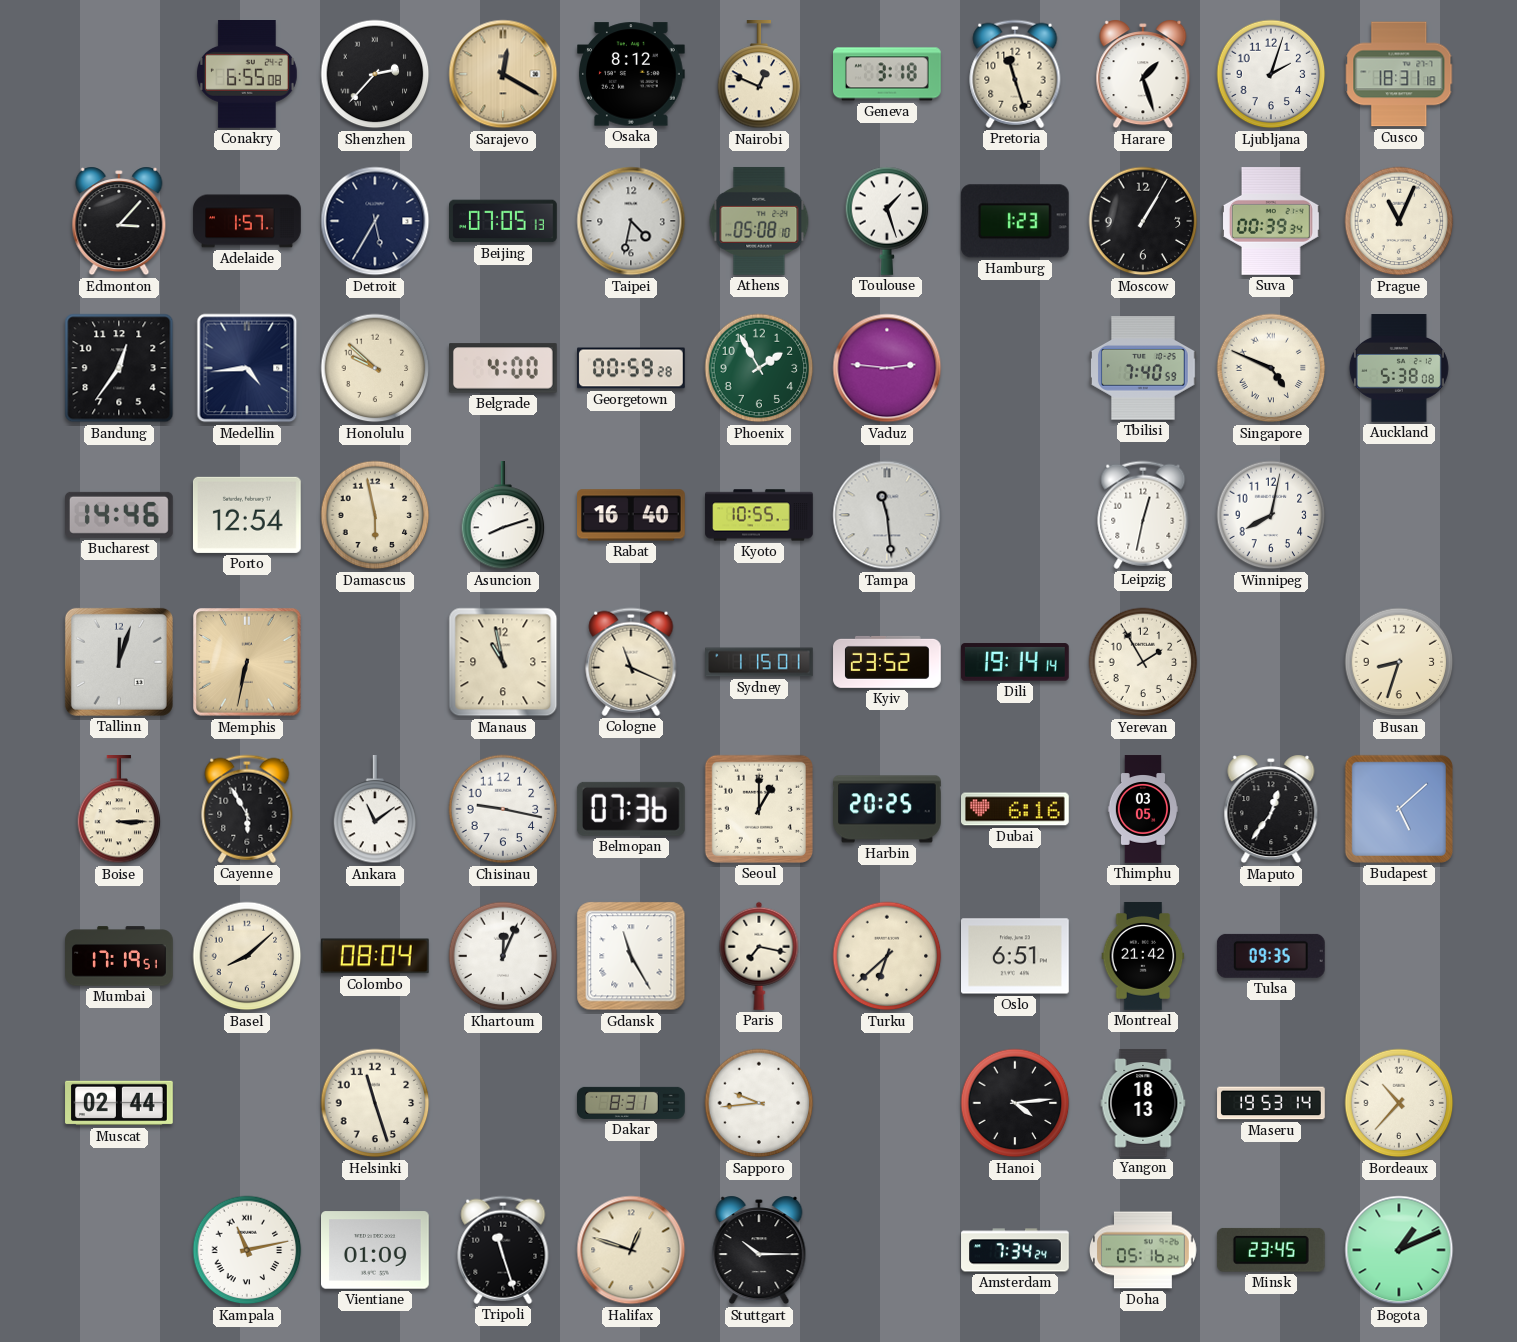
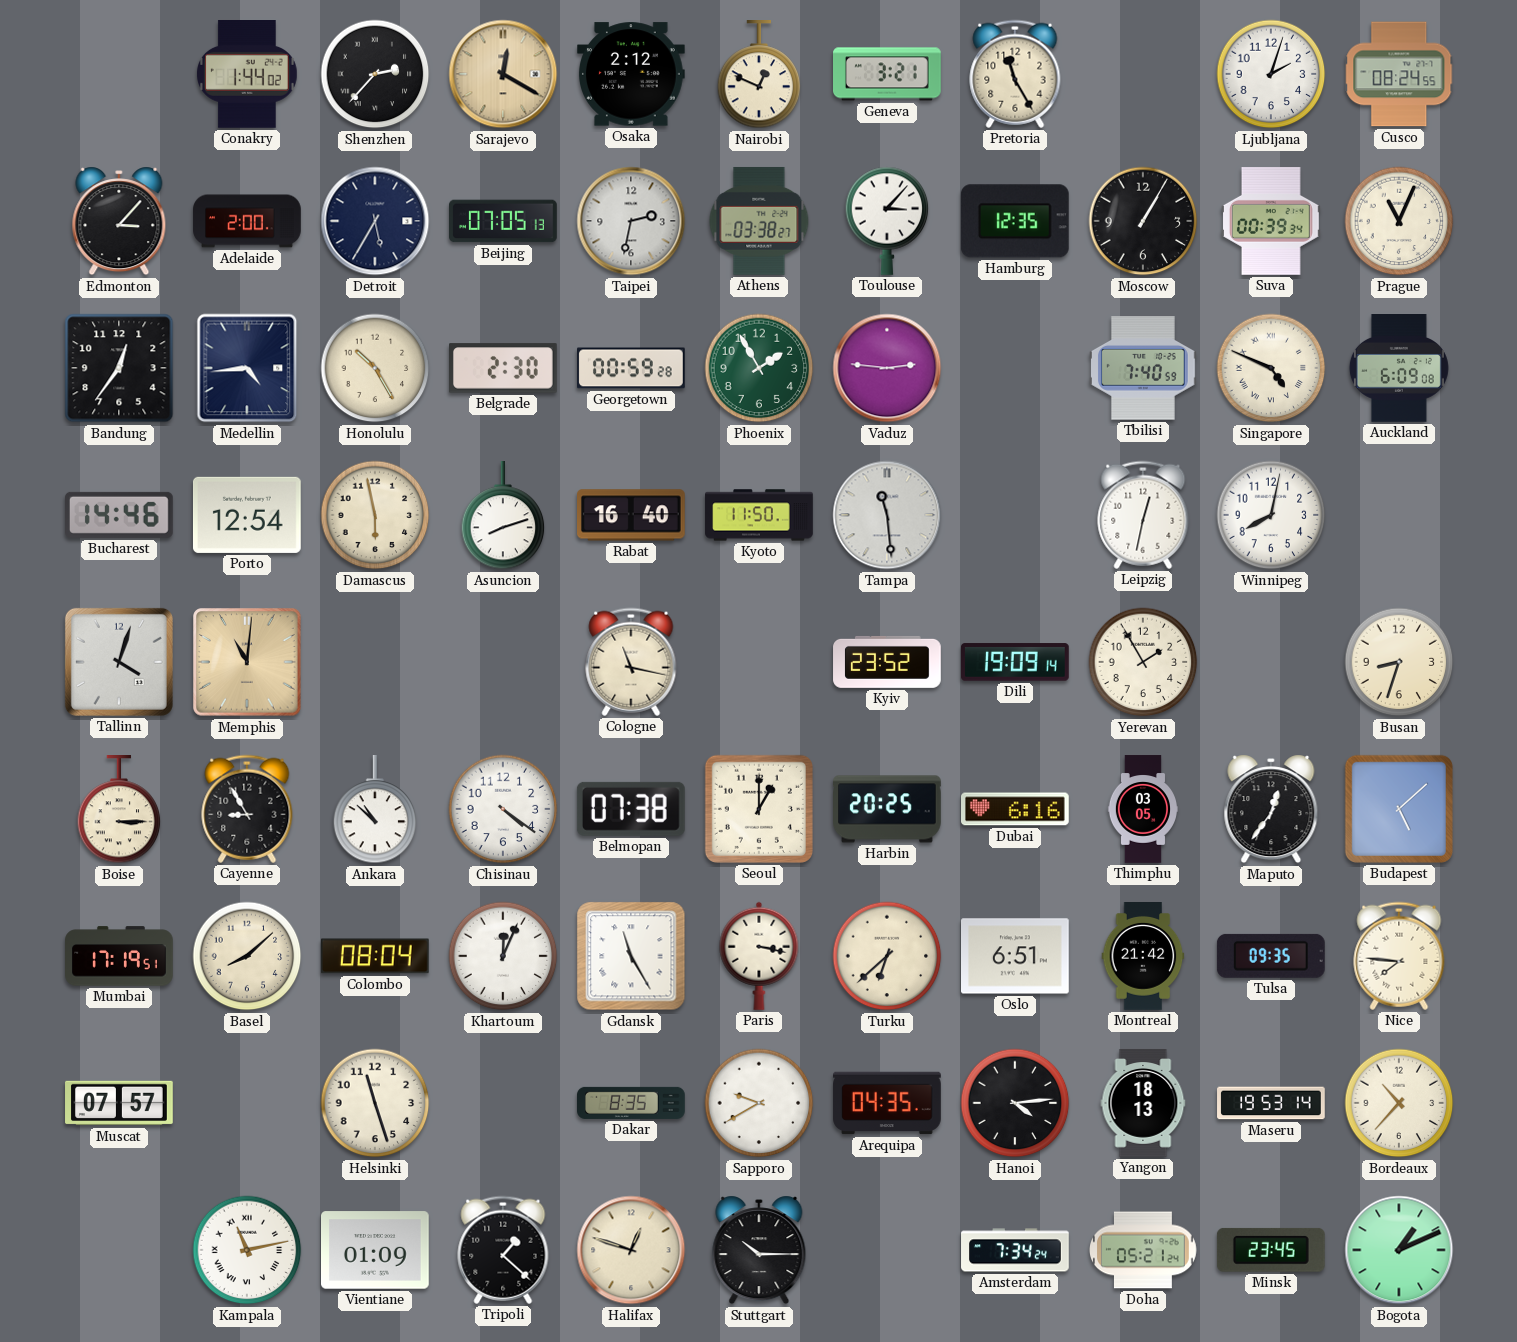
Conakry: 6:55 -> 1:44
Osaka: 8:12 -> 2:12
Geneva: 3:18 -> 3:21
Pretoria: 11:27 -> 11:25
Harare: 1:27 -> none
Cusco: 18:31 -> 08:24
Adelaide: 1:57 -> 2:00
Taipei: 4:32 -> 2:32
Athens: 05:08 -> 03:38
Toulouse: 1:27 -> 3:07
Hamburg: 1:23 -> 12:35
Honolulu: 9:52 -> 10:25
Belgrade: 4:00 -> 2:30
Auckland: 5:38 -> 6:09
Kyoto: 10:55 -> 11:50
Tallinn: 12:03 -> 4:03
Memphis: 6:32 -> 11:01
Manaus: 10:58 -> none
Cologne: 11:19 -> 11:17
Sydney: 1:15 -> none
Dili: 19:14 -> 19:09
Cayenne: 5:55 -> 8:55
Ankara: 11:09 -> 10:52
Chisinau: 9:17 -> 4:21
Belmopan: 07:36 -> 07:38
Paris: 7:17 -> 3:17
Nice: none -> 7:46
Muscat: 02:44 -> 07:57
Dakar: 8:31 -> 8:35
Sapporo: 9:44 -> 9:40
Arequipa: none -> 04:35
Tripoli: 11:27 -> 1:22
Doha: 05:16 -> 05:21
